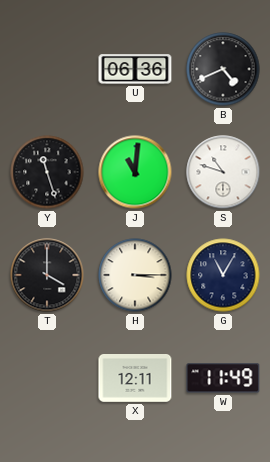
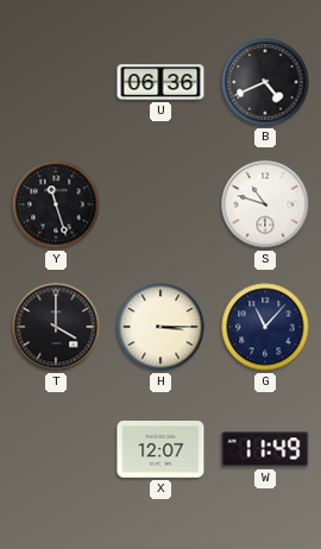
J: 11:01 -> none
G: 11:05 -> 11:07
X: 12:11 -> 12:07
